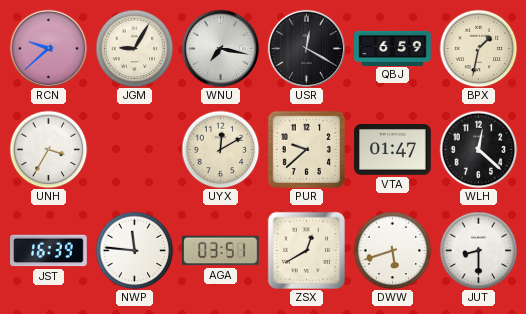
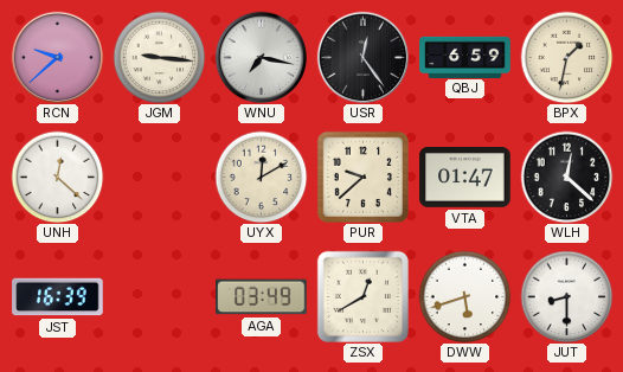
JGM: 9:05 -> 9:16
USR: 12:20 -> 12:24
UNH: 3:35 -> 12:22
NWP: 11:46 -> none
AGA: 03:51 -> 03:49
